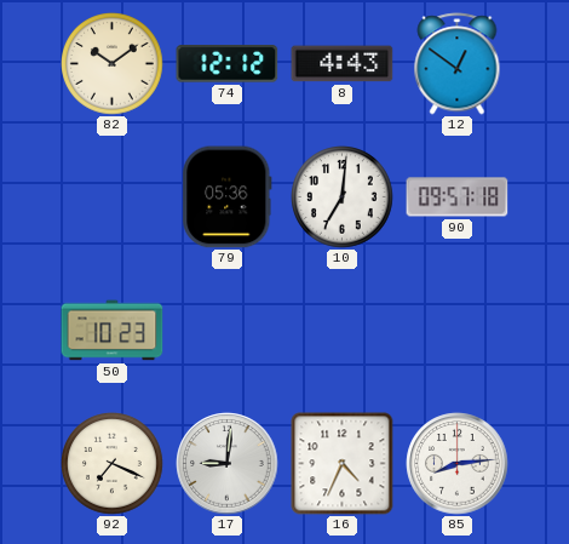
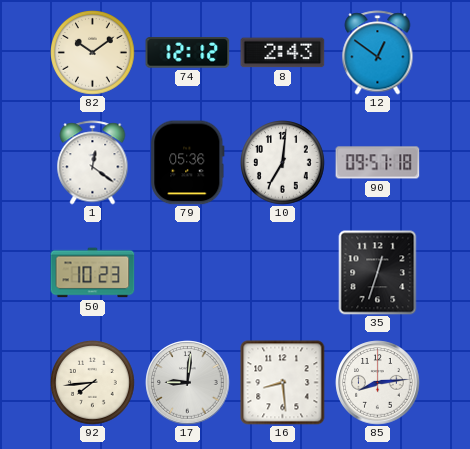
8: 4:43 -> 2:43
1: none -> 12:21
35: none -> 12:33
92: 7:19 -> 7:44
16: 4:34 -> 8:29
